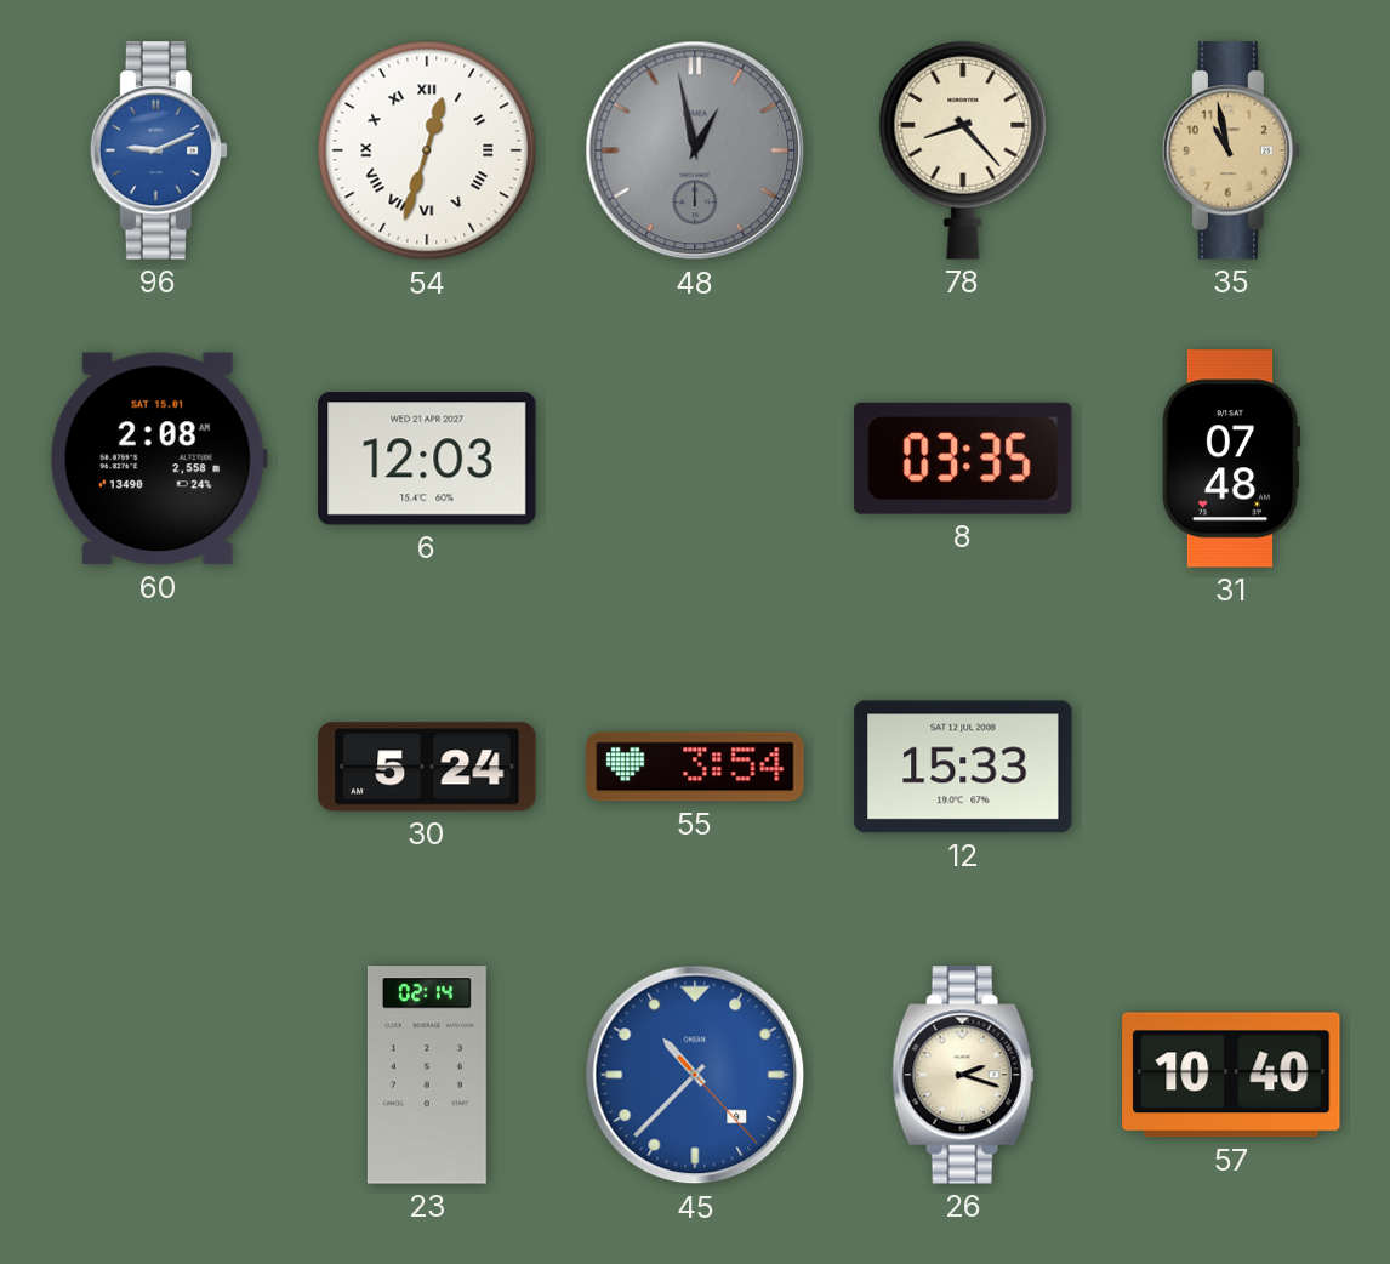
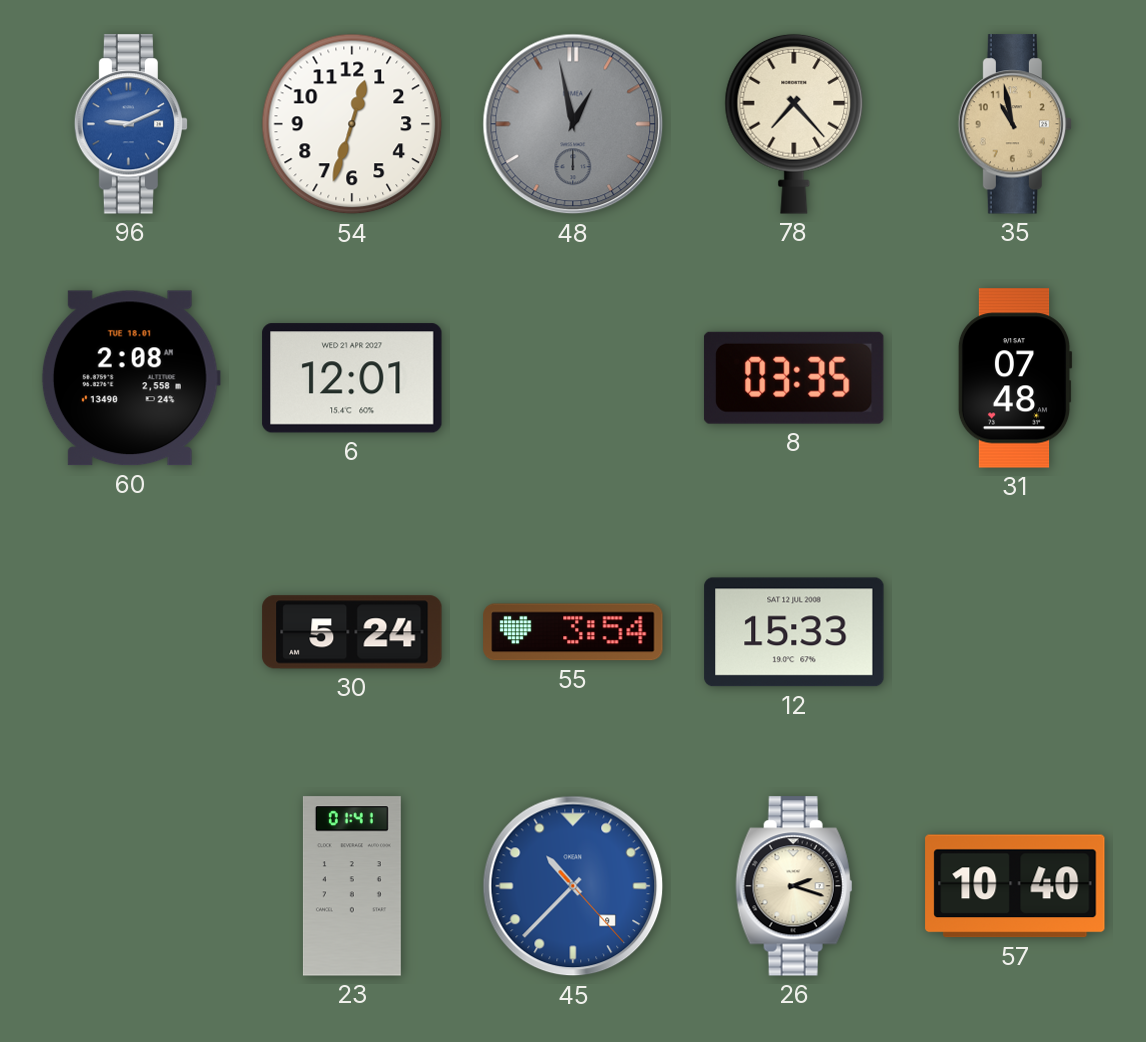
54 numerals: Roman -> Arabic
78: 8:23 -> 7:23
60 date: SAT 15.01 -> TUE 18.01
6: 12:03 -> 12:01
23: 02:14 -> 01:41
